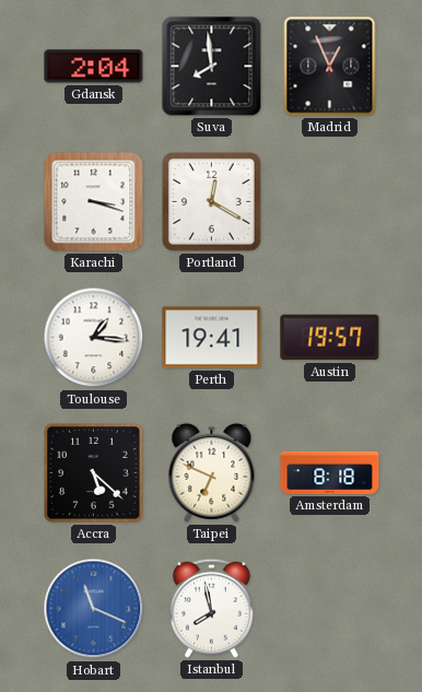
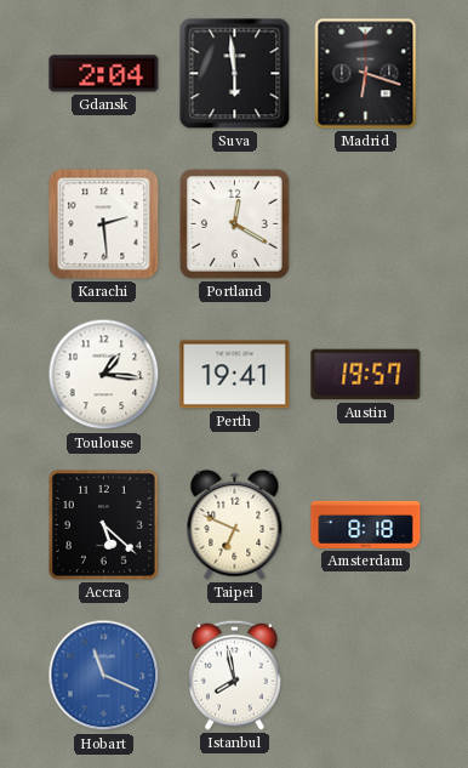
Suva: 7:59 -> 5:59
Madrid: 12:56 -> 6:18
Karachi: 3:18 -> 2:29
